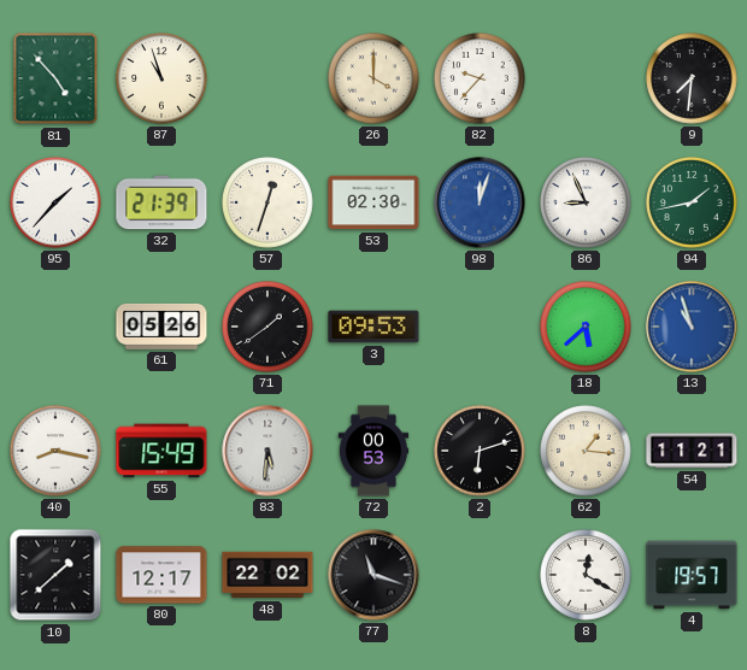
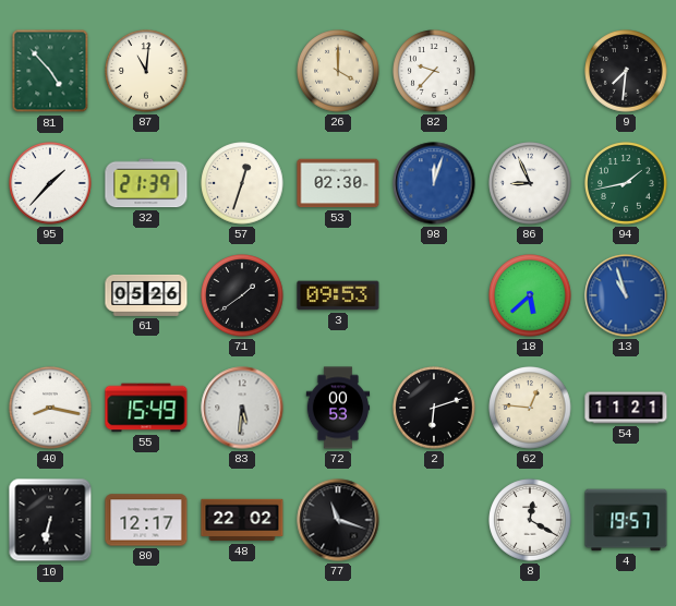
87: 10:57 -> 11:01
62: 1:16 -> 12:46
10: 1:38 -> 6:32
